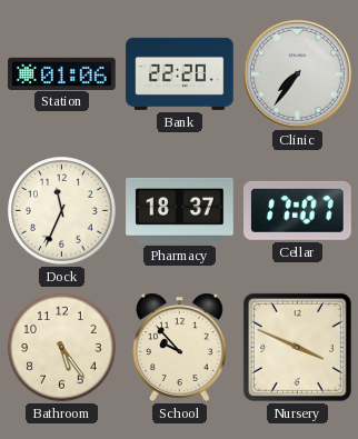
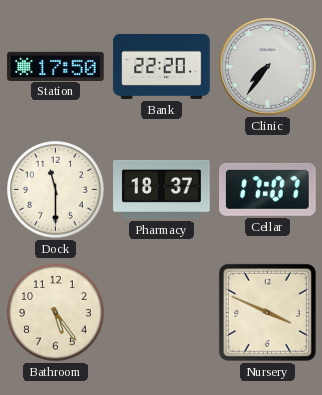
Station: 01:06 -> 17:50
Dock: 11:34 -> 11:30
School: 9:53 -> none
